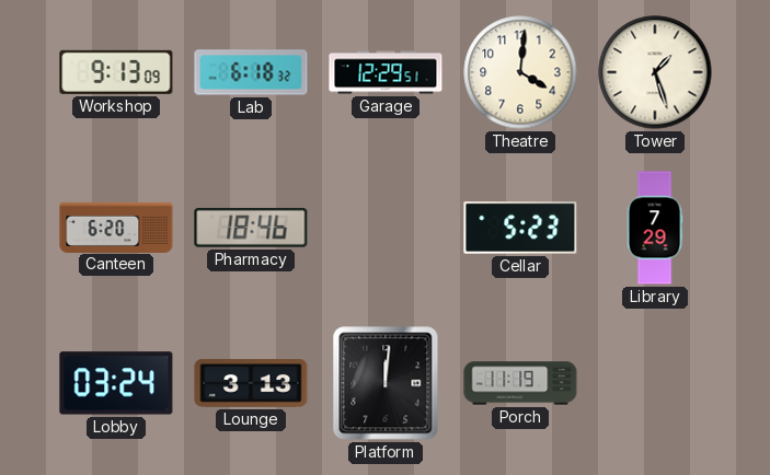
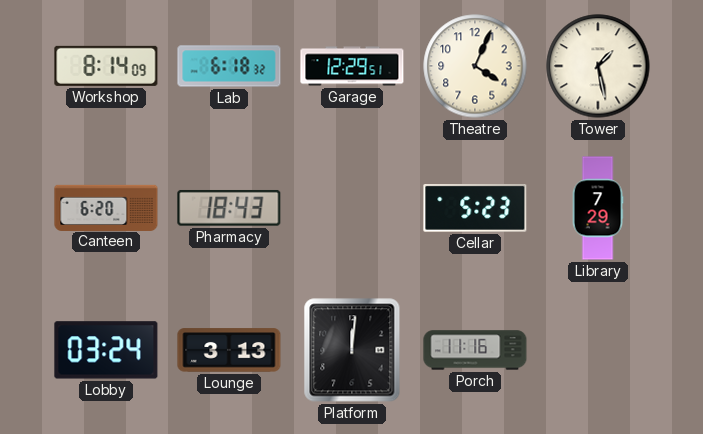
Workshop: 9:13 -> 8:14
Theatre: 4:01 -> 4:04
Tower: 1:27 -> 1:28
Pharmacy: 18:46 -> 18:43
Porch: 11:19 -> 11:16
